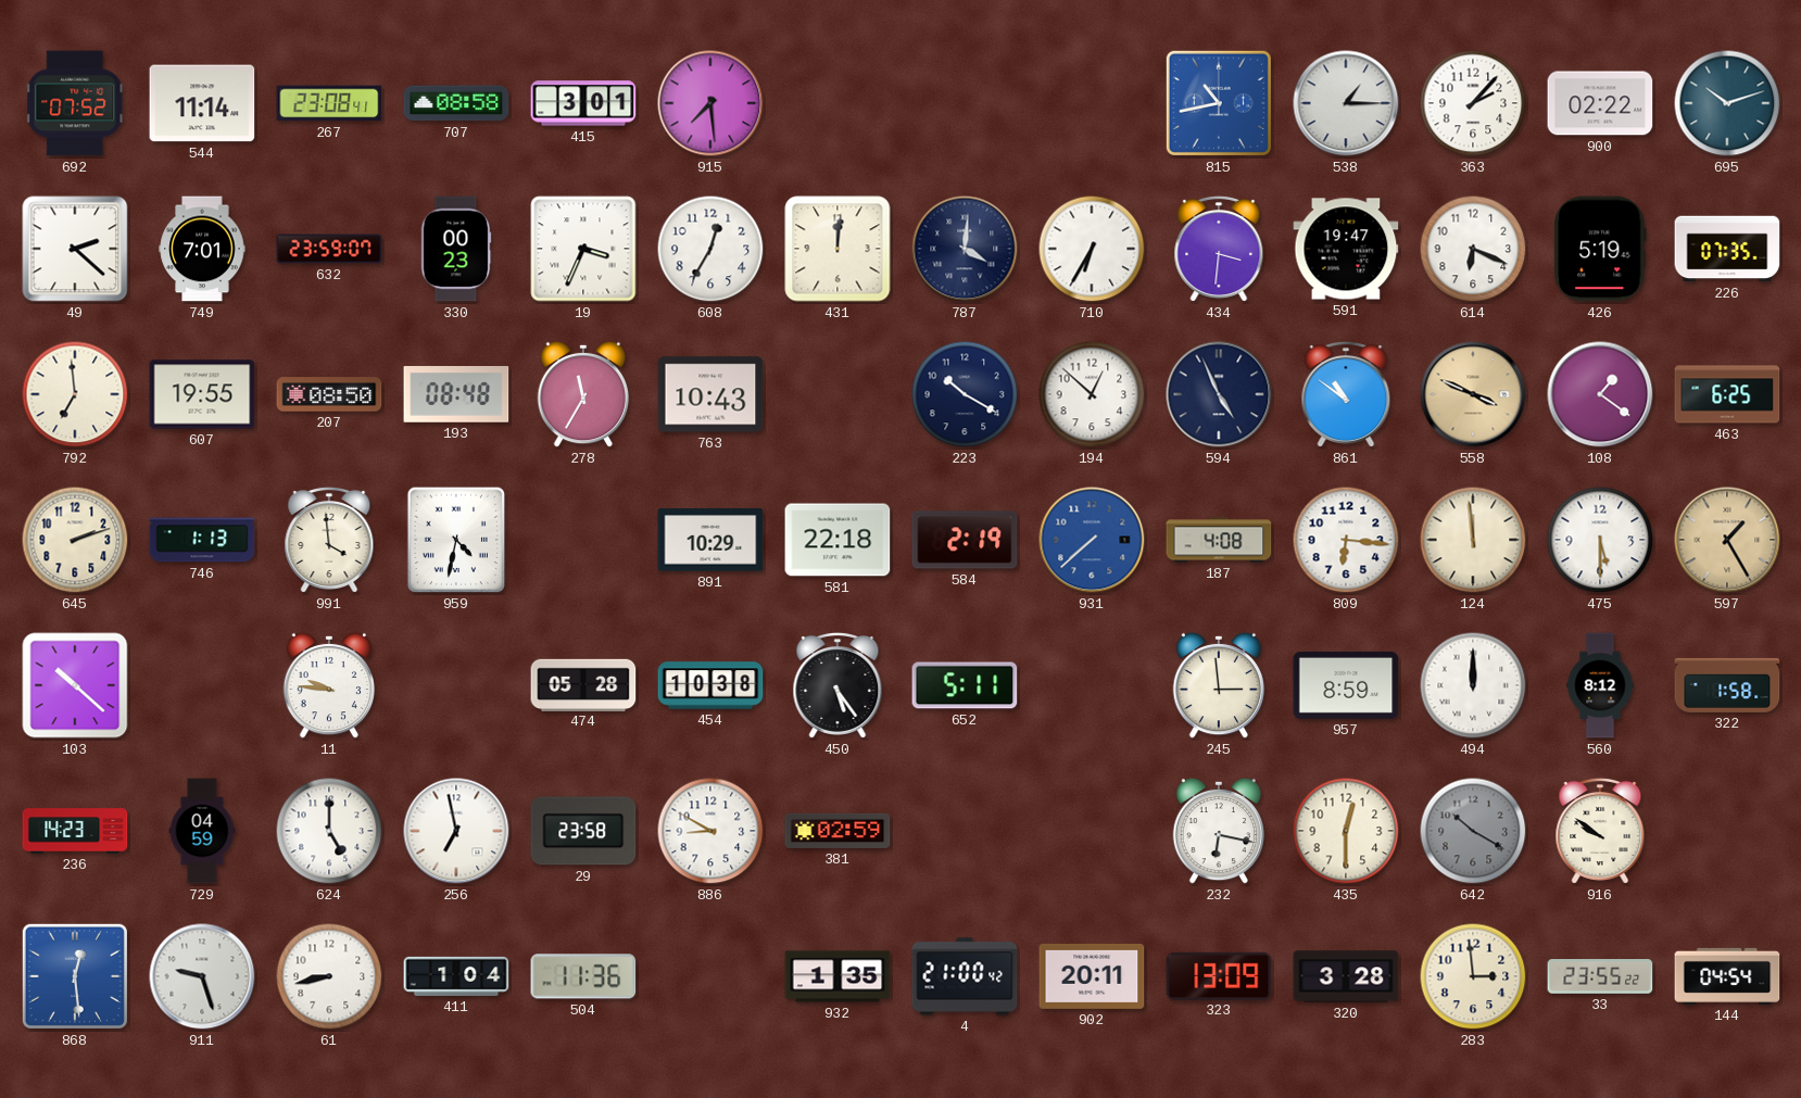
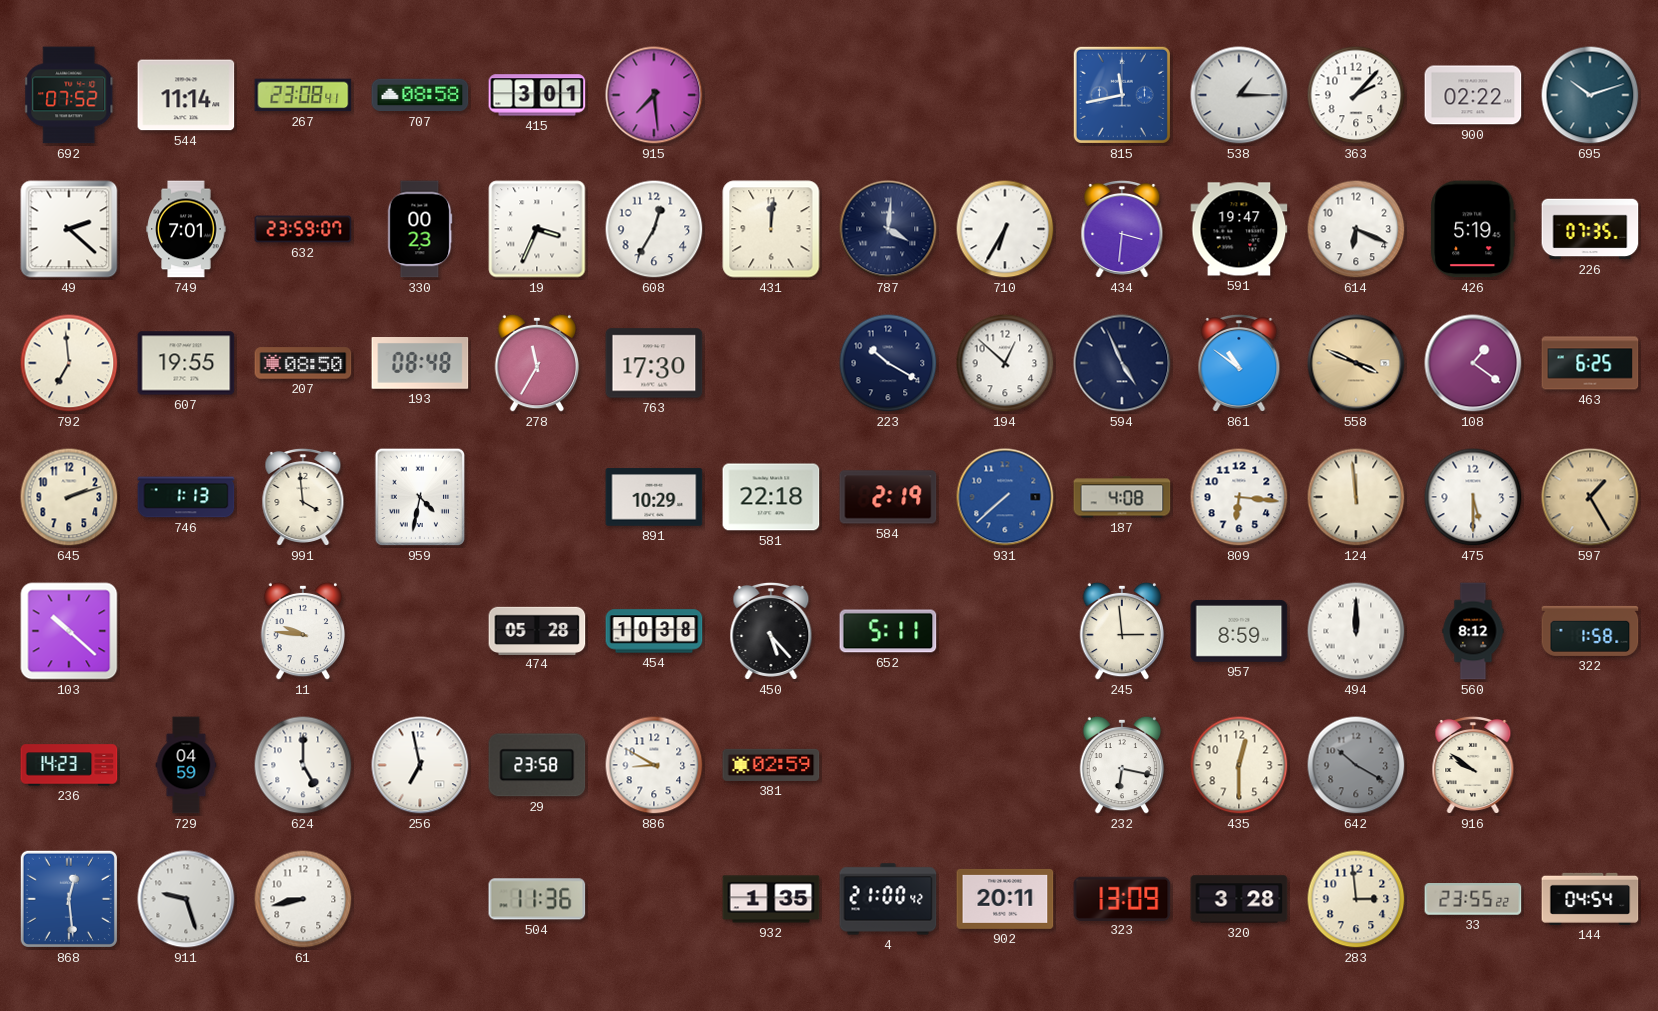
815: 10:43 -> 11:43
763: 10:43 -> 17:30
450: 5:24 -> 5:23
411: 1:04 -> none
